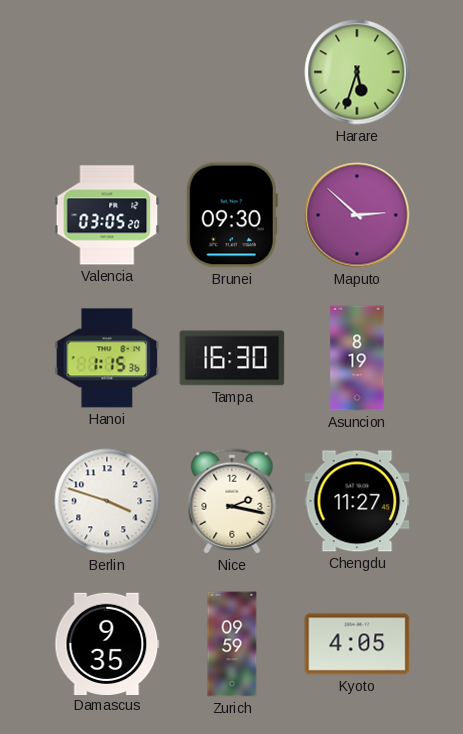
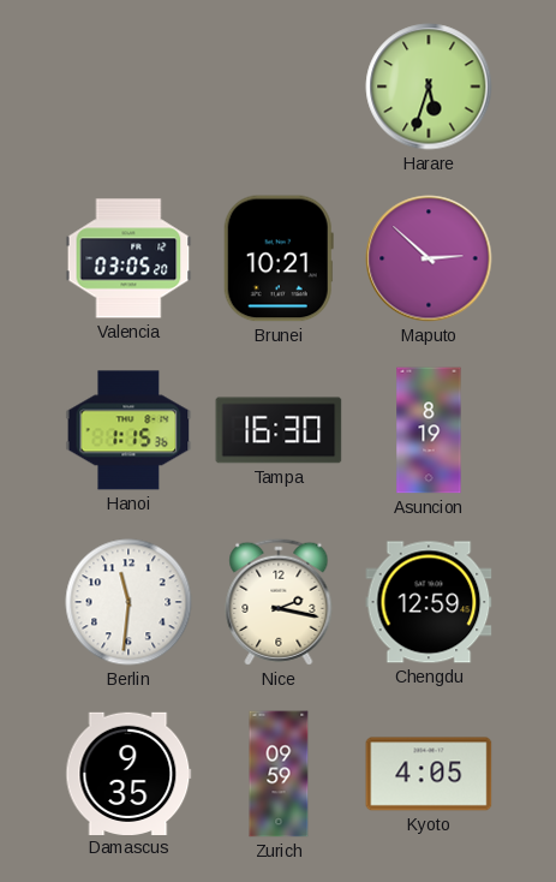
Brunei: 09:30 -> 10:21
Berlin: 3:48 -> 11:31
Chengdu: 11:27 -> 12:59
